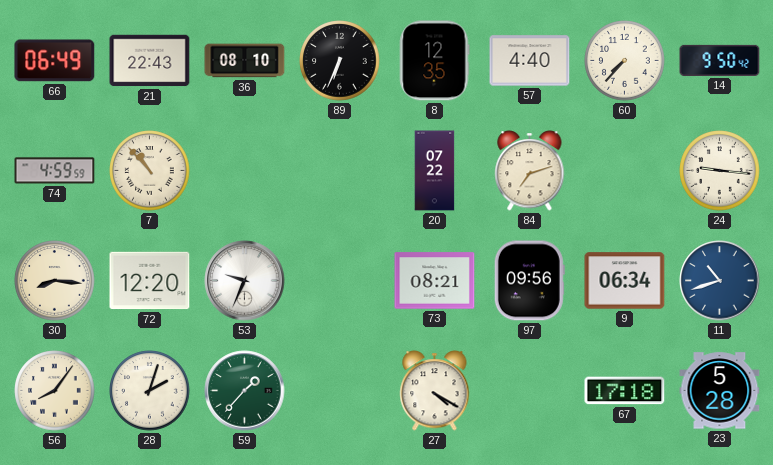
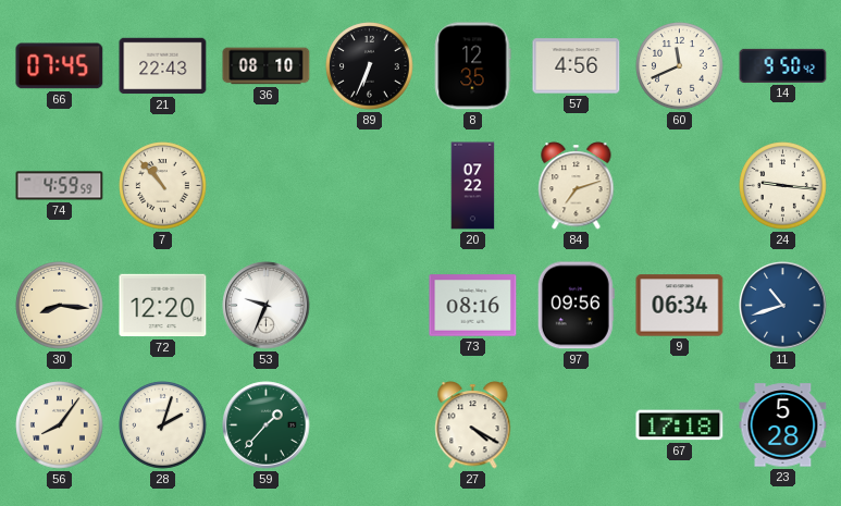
66: 06:49 -> 07:45
57: 4:40 -> 4:56
60: 7:37 -> 11:41
73: 08:21 -> 08:16
